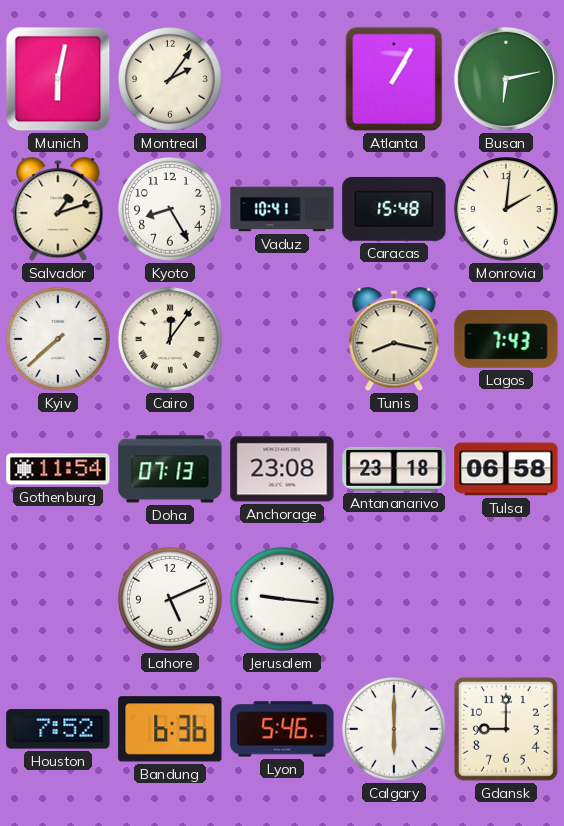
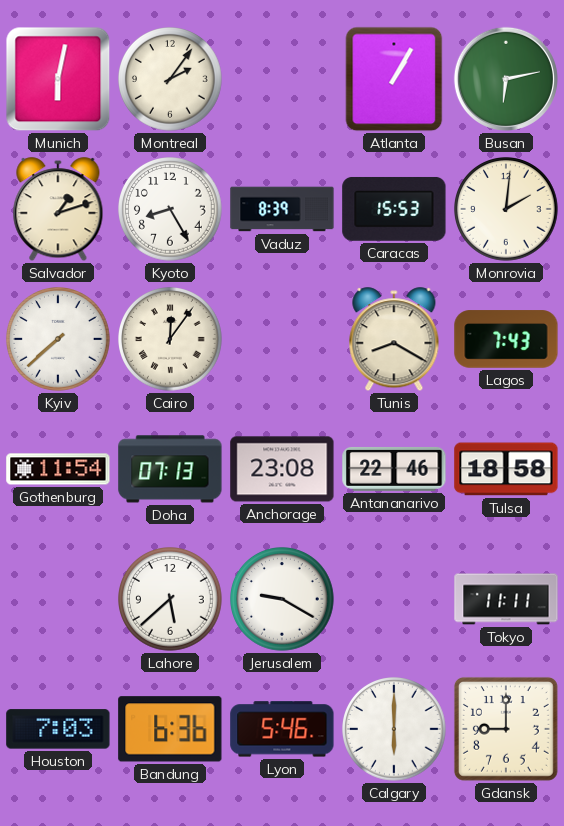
Vaduz: 10:41 -> 8:39
Caracas: 15:48 -> 15:53
Tunis: 8:17 -> 8:20
Antananarivo: 23:18 -> 22:46
Tulsa: 06:58 -> 18:58
Lahore: 5:11 -> 5:38
Jerusalem: 9:16 -> 9:20
Tokyo: none -> 11:11
Houston: 7:52 -> 7:03
